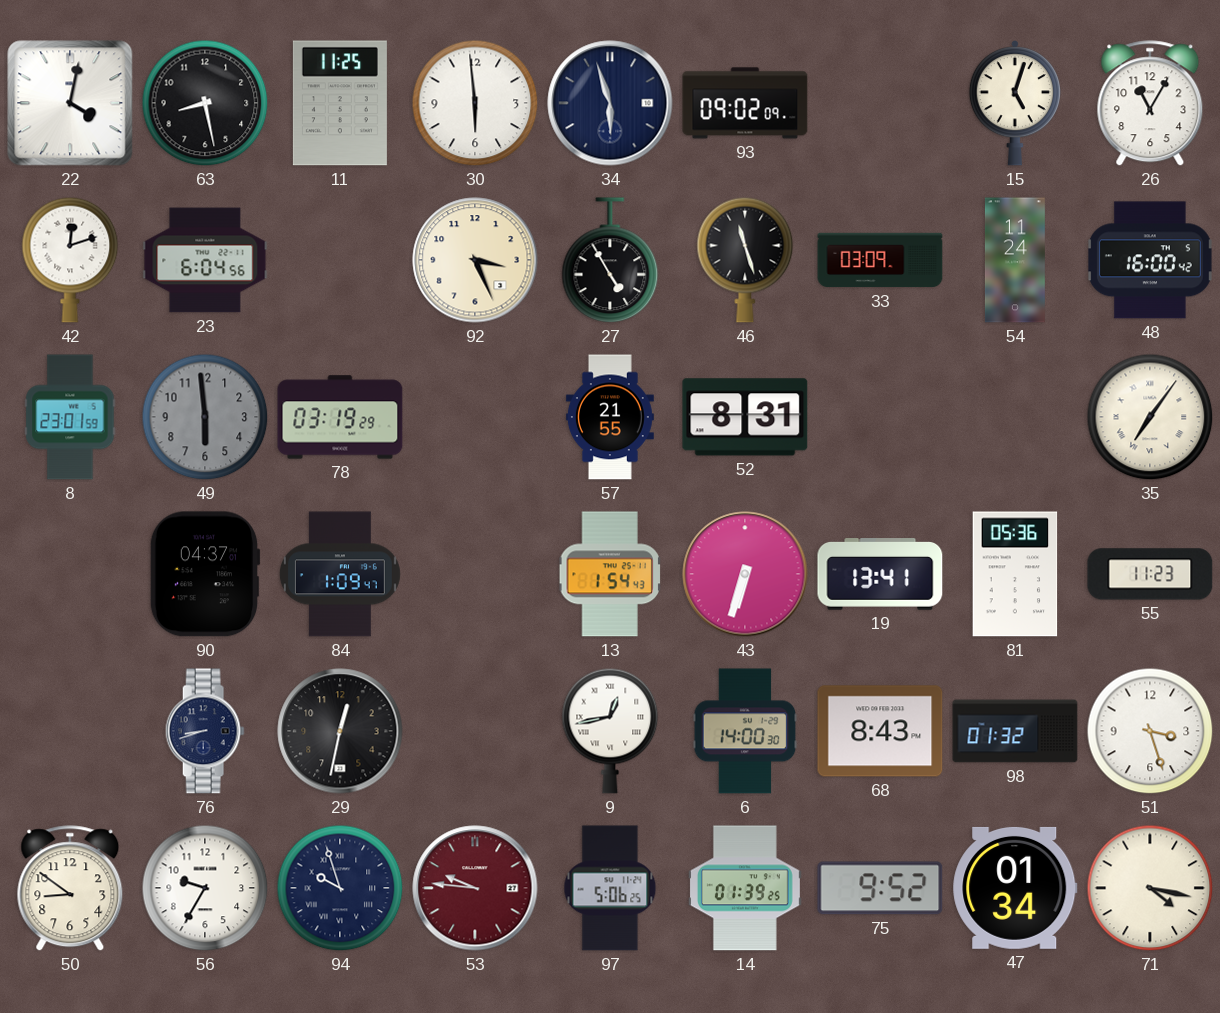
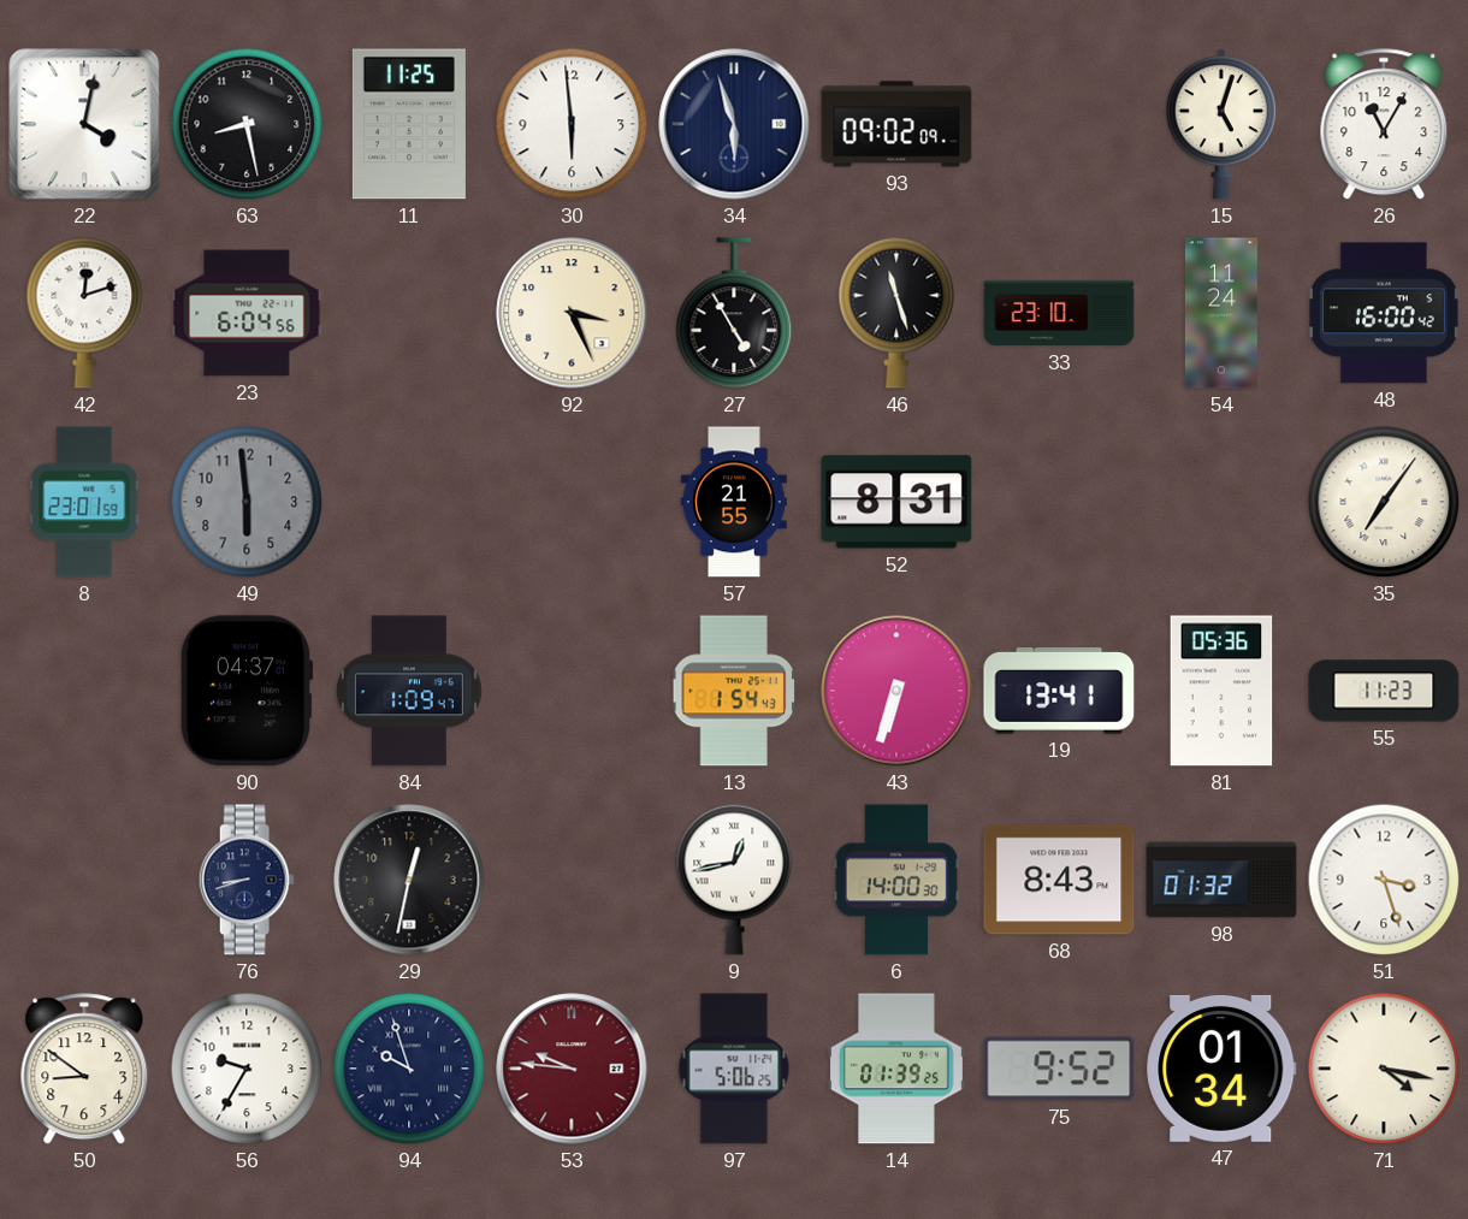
33: 03:09 -> 23:10
78: 03:19 -> none
